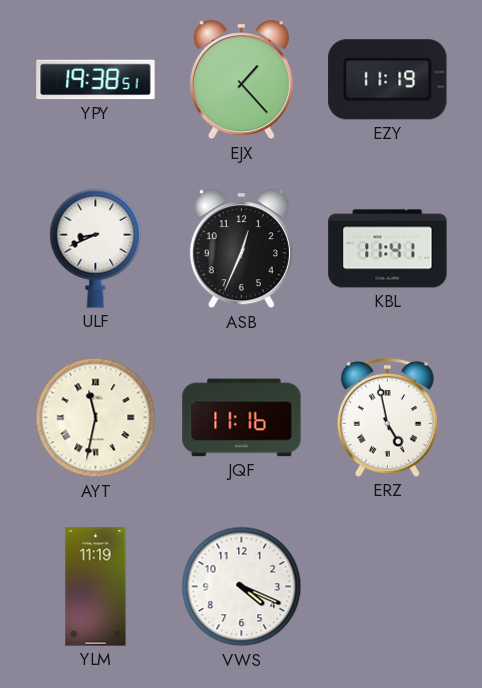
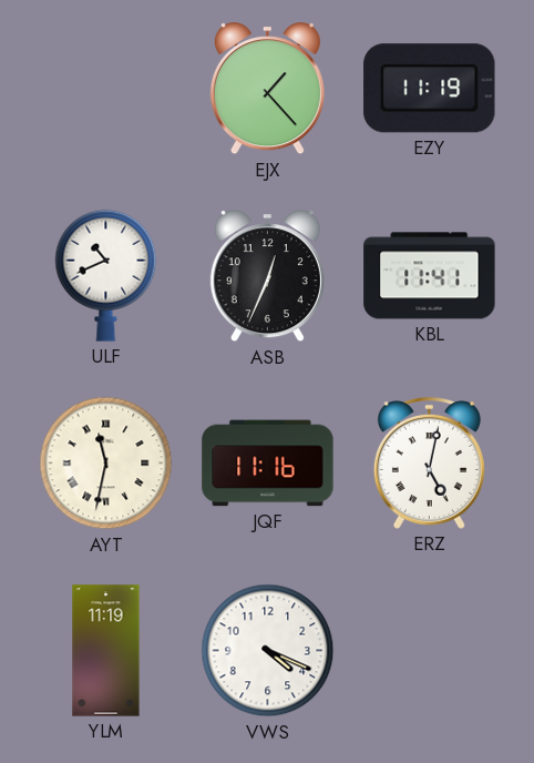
YPY: 19:38 -> none
ULF: 8:41 -> 10:41
ERZ: 4:58 -> 5:02
